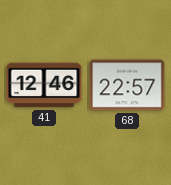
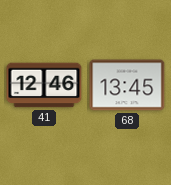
68: 22:57 -> 13:45
